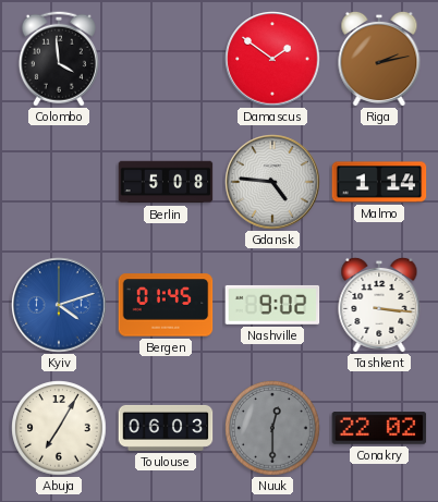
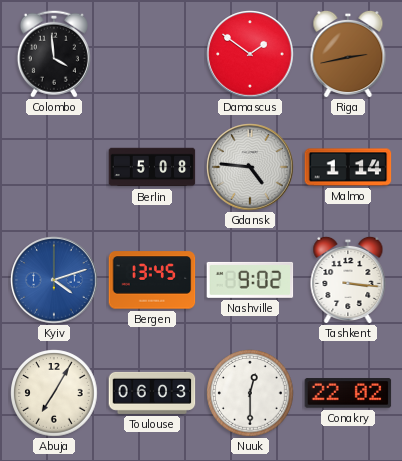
Riga: 2:13 -> 2:43
Bergen: 01:45 -> 13:45
Nuuk dial: grey -> white
